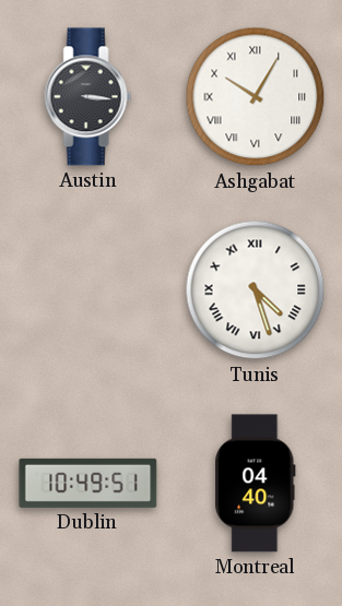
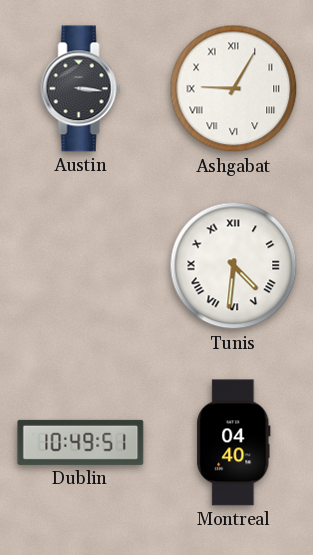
Ashgabat: 10:05 -> 9:05
Tunis: 4:27 -> 4:31
